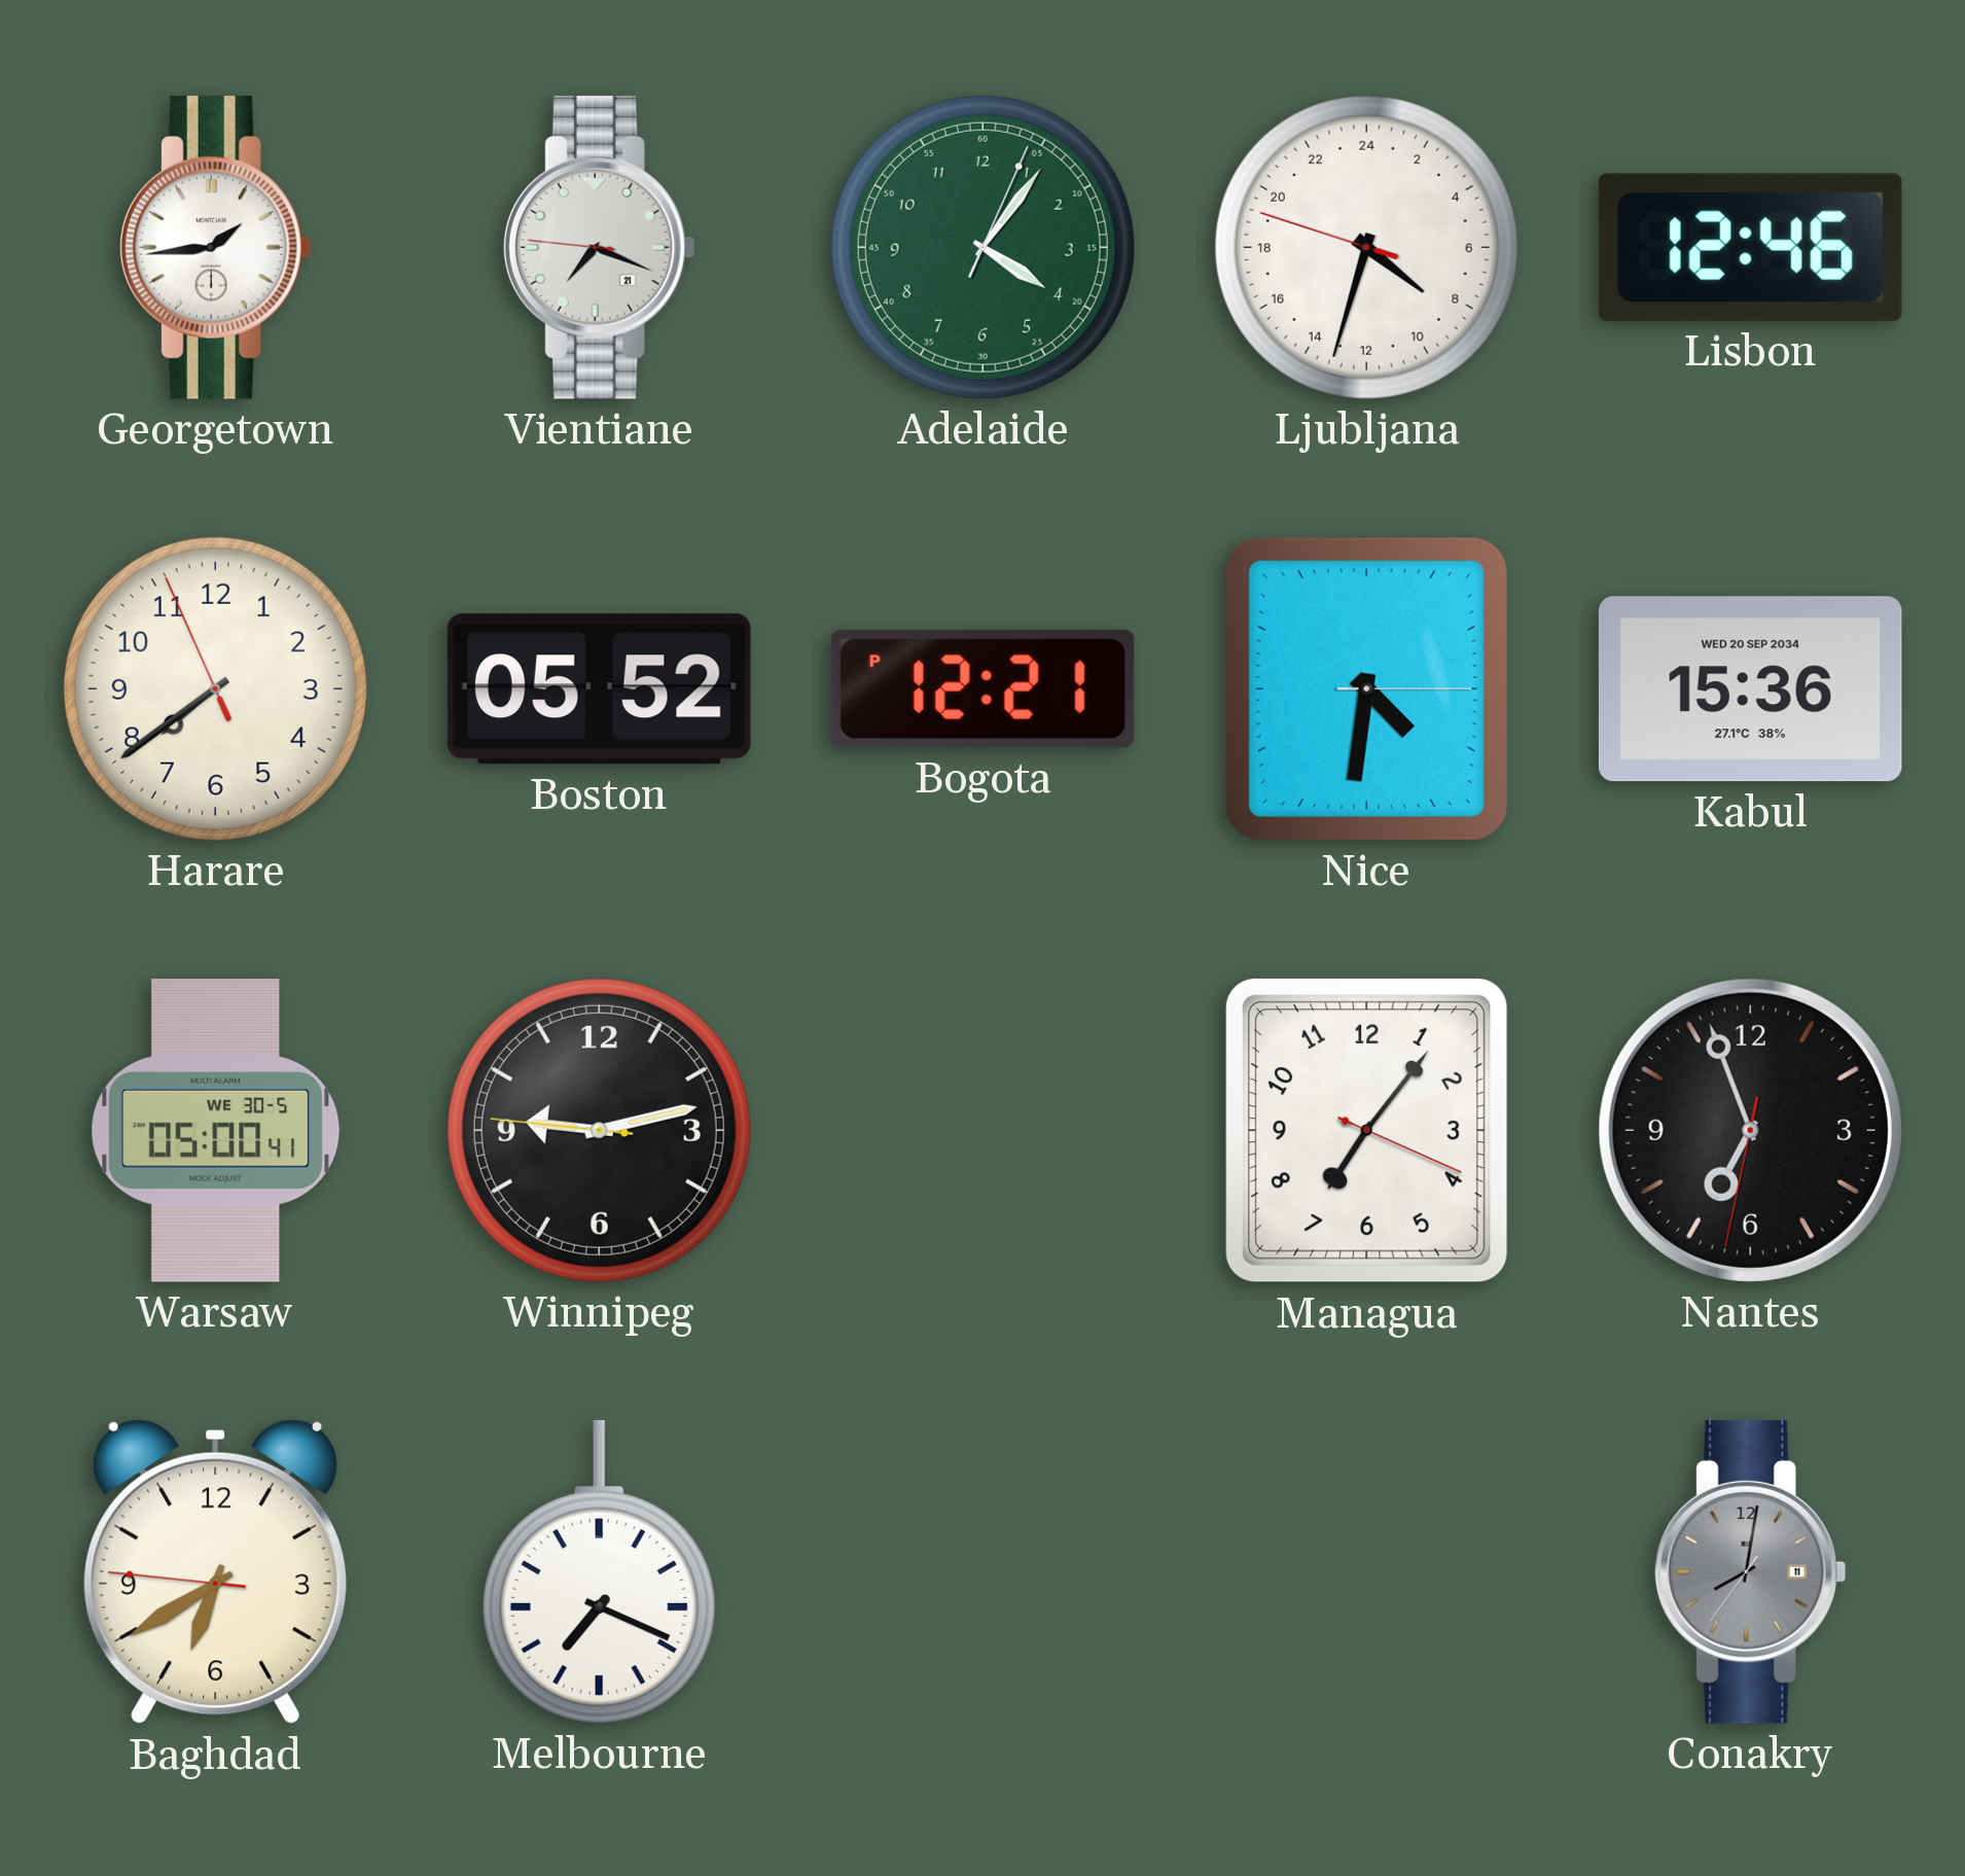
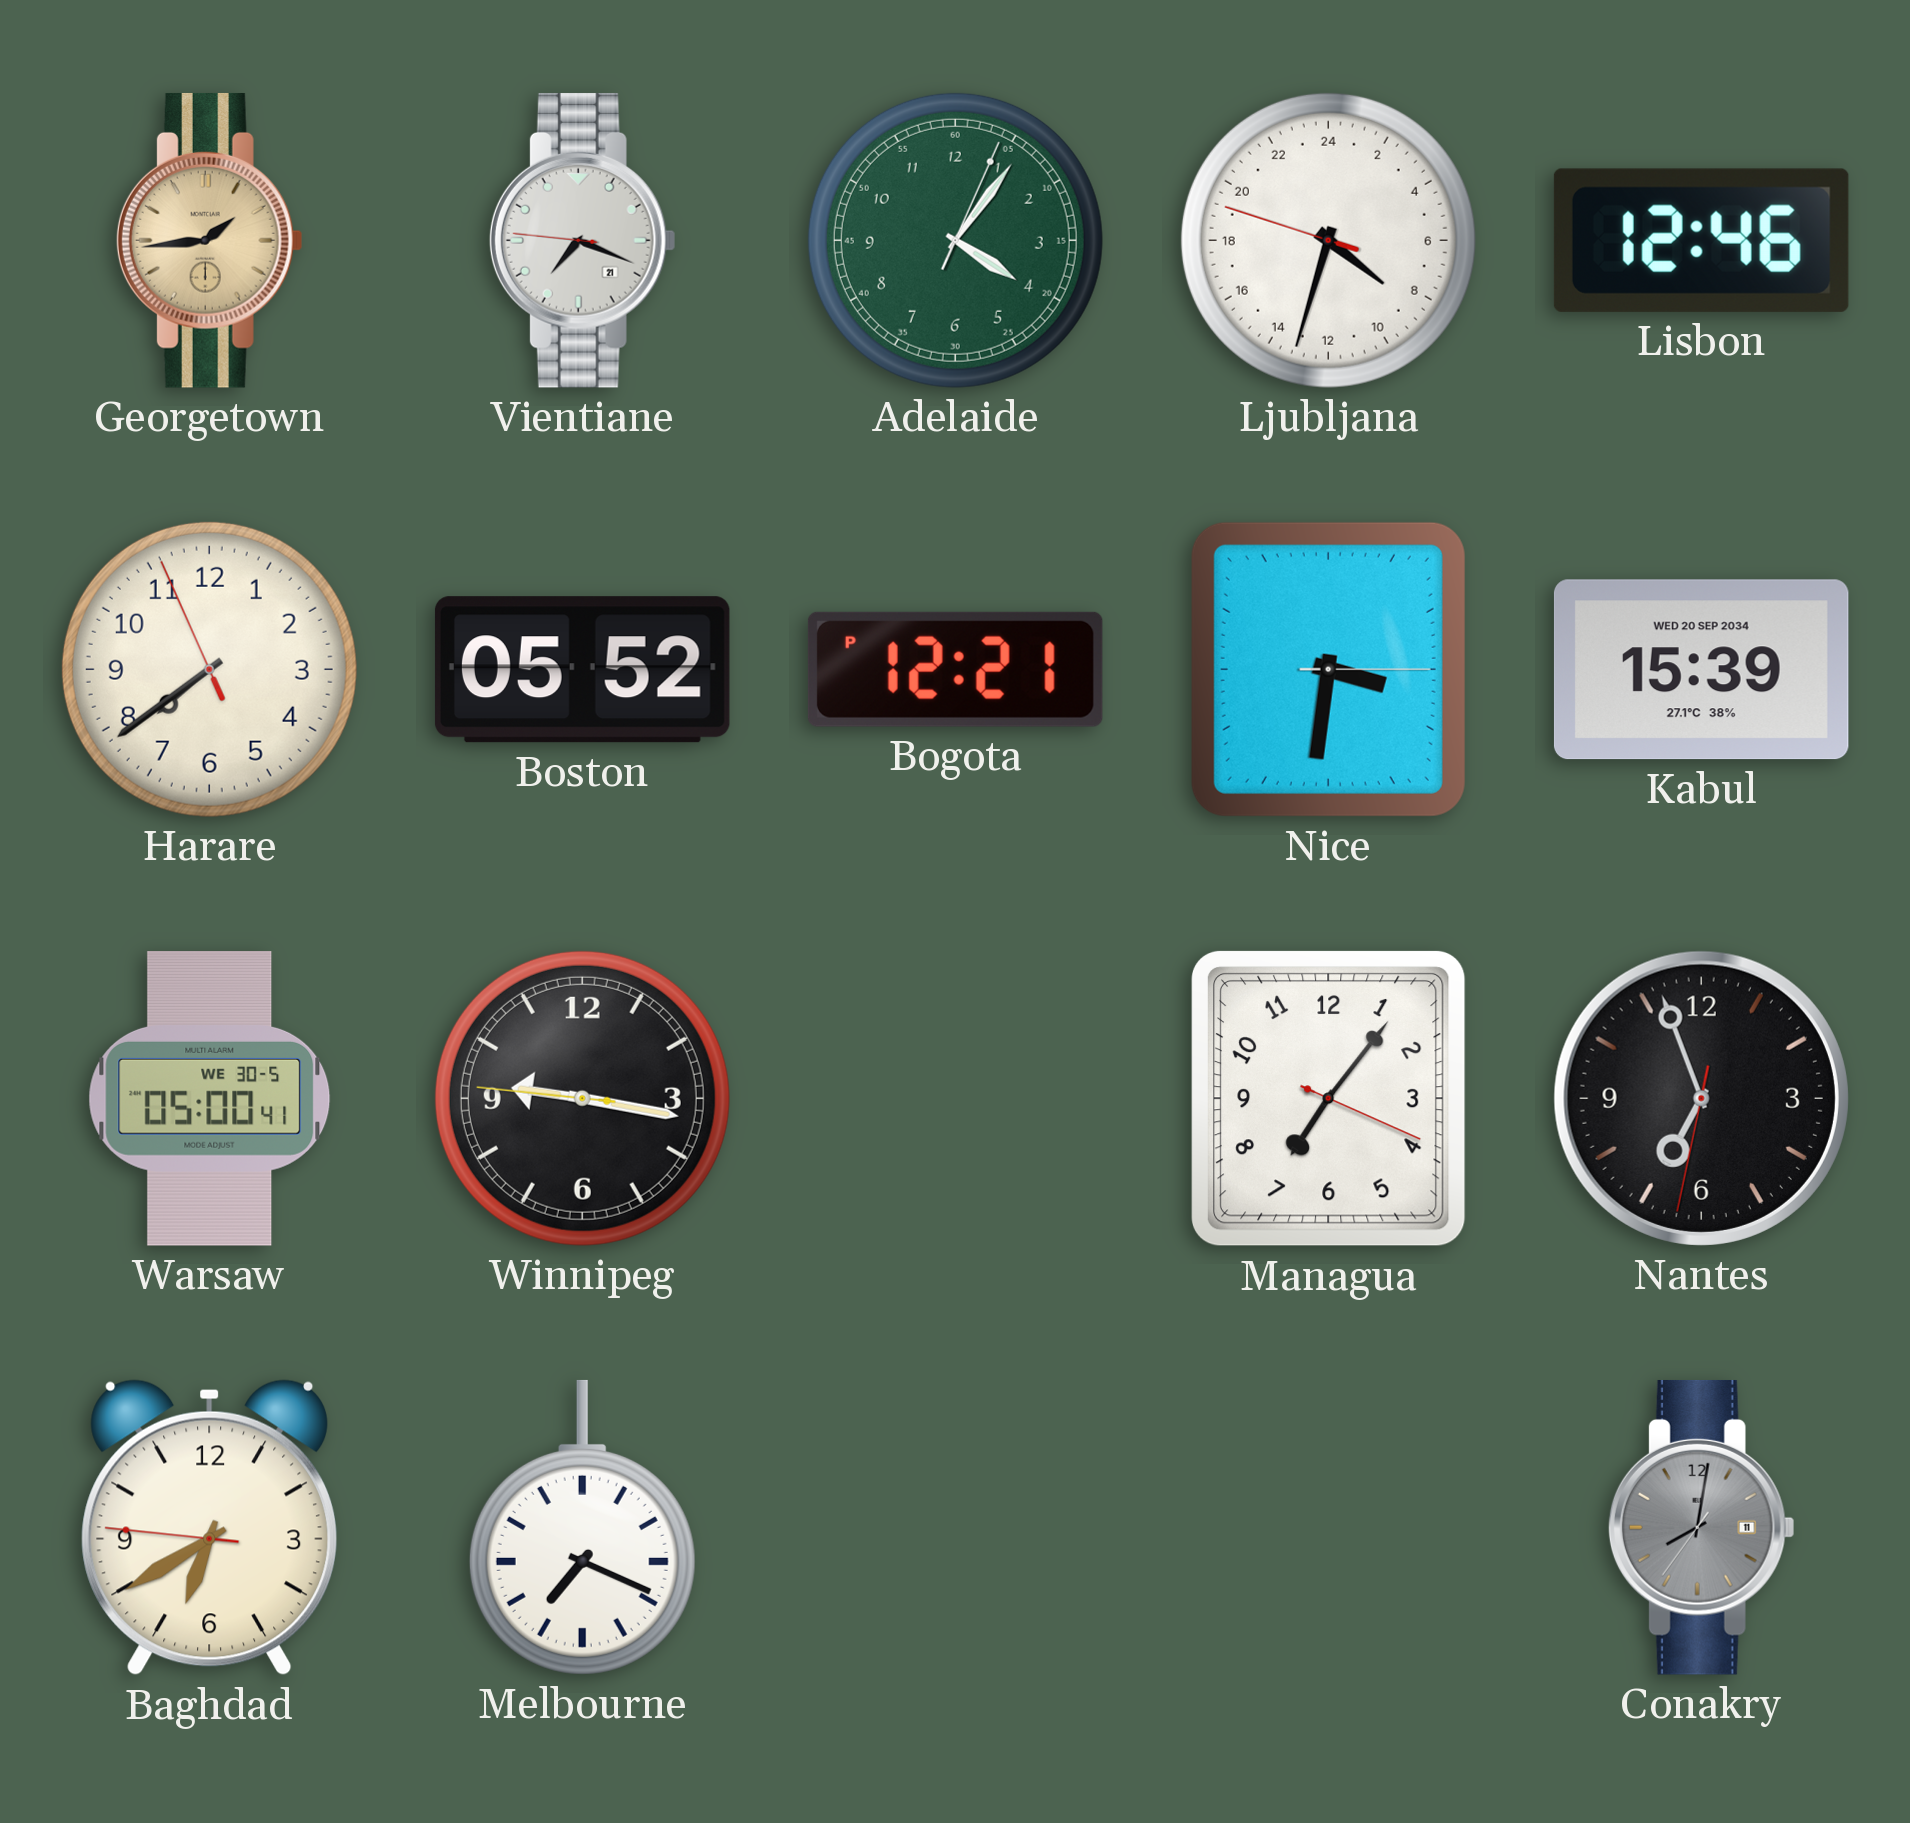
Georgetown dial: white -> champagne
Nice: 4:31 -> 3:31
Kabul: 15:36 -> 15:39
Winnipeg: 9:12 -> 9:16
